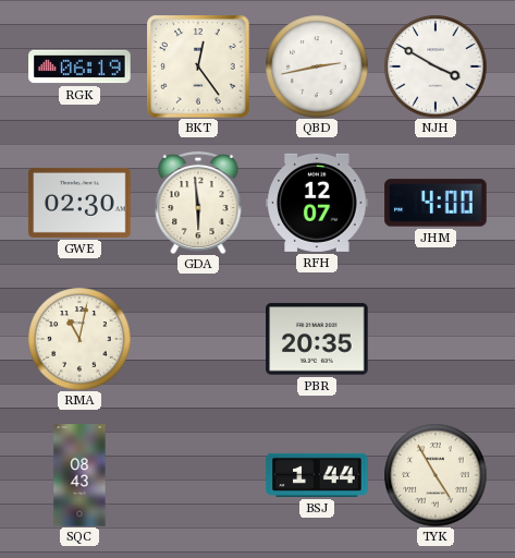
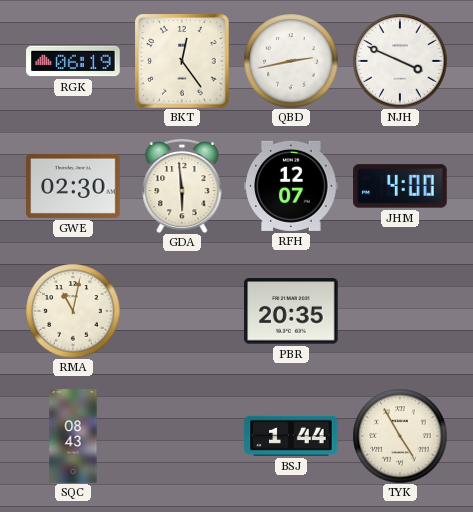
NJH: 3:50 -> 3:49
